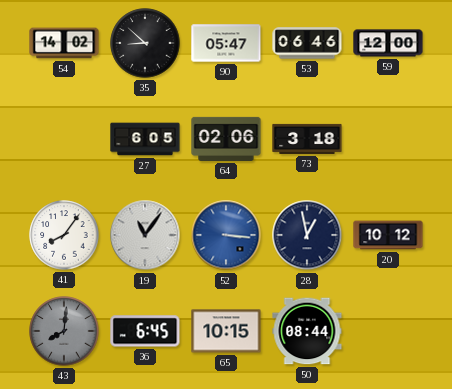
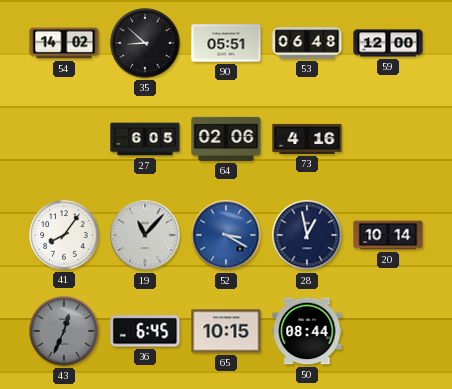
90: 05:47 -> 05:51
53: 06:46 -> 06:48
73: 3:18 -> 4:16
19: 11:06 -> 11:07
52: 3:16 -> 3:20
20: 10:12 -> 10:14
43: 8:01 -> 12:34
